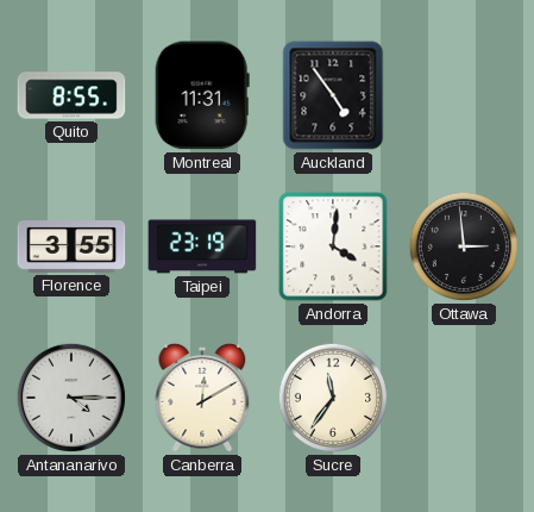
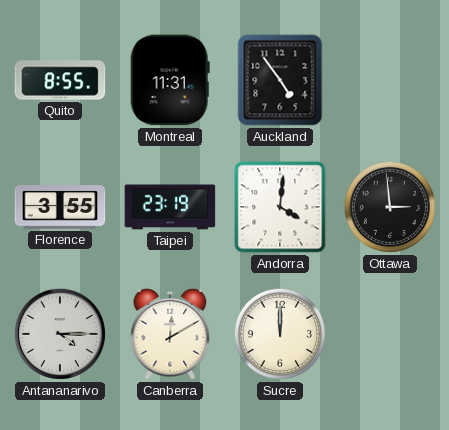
Sucre: 11:36 -> 12:00
